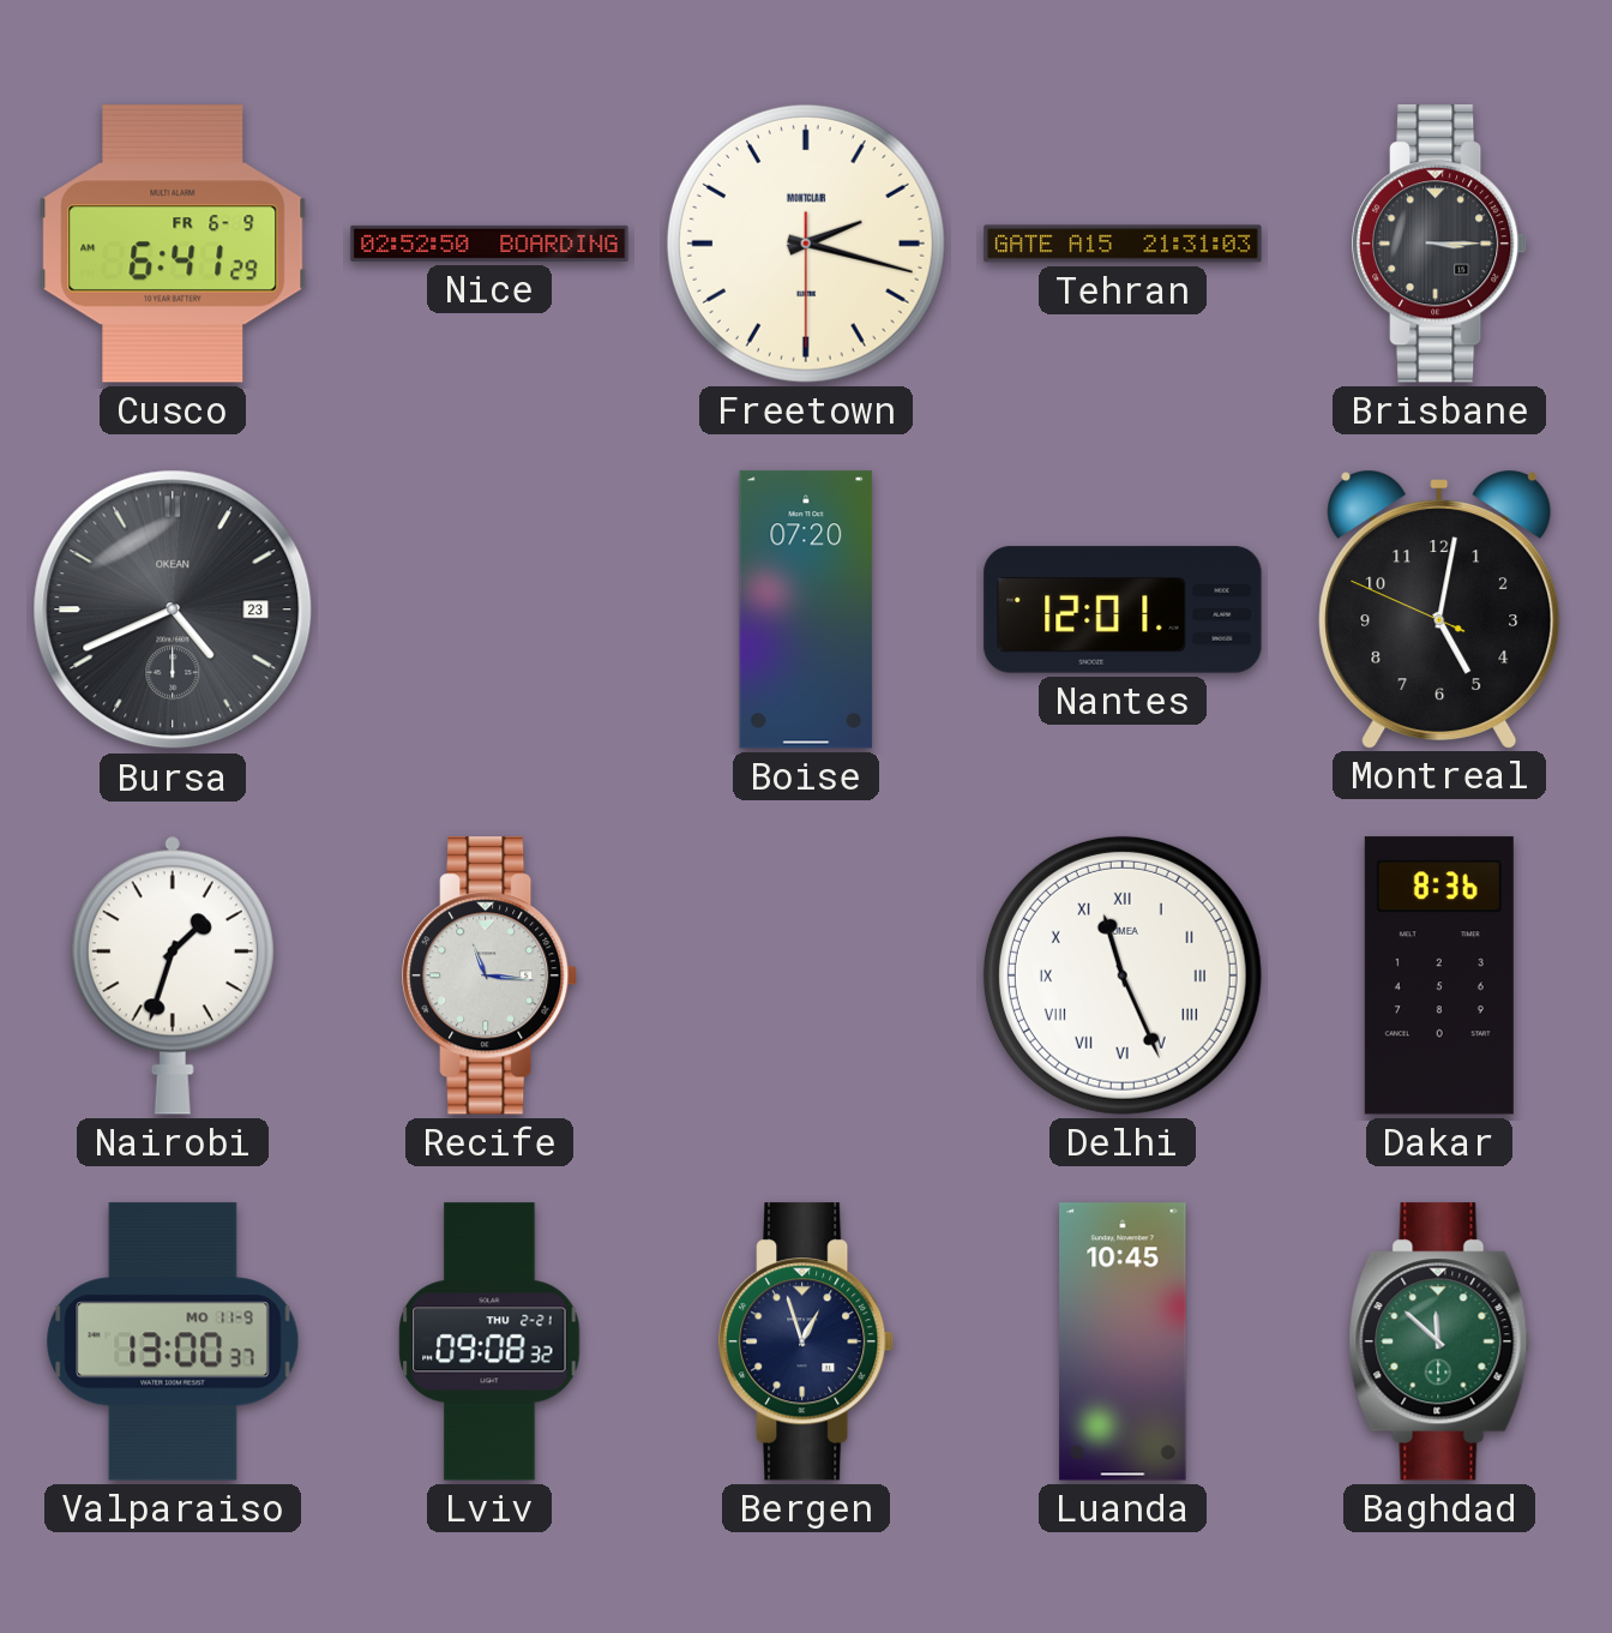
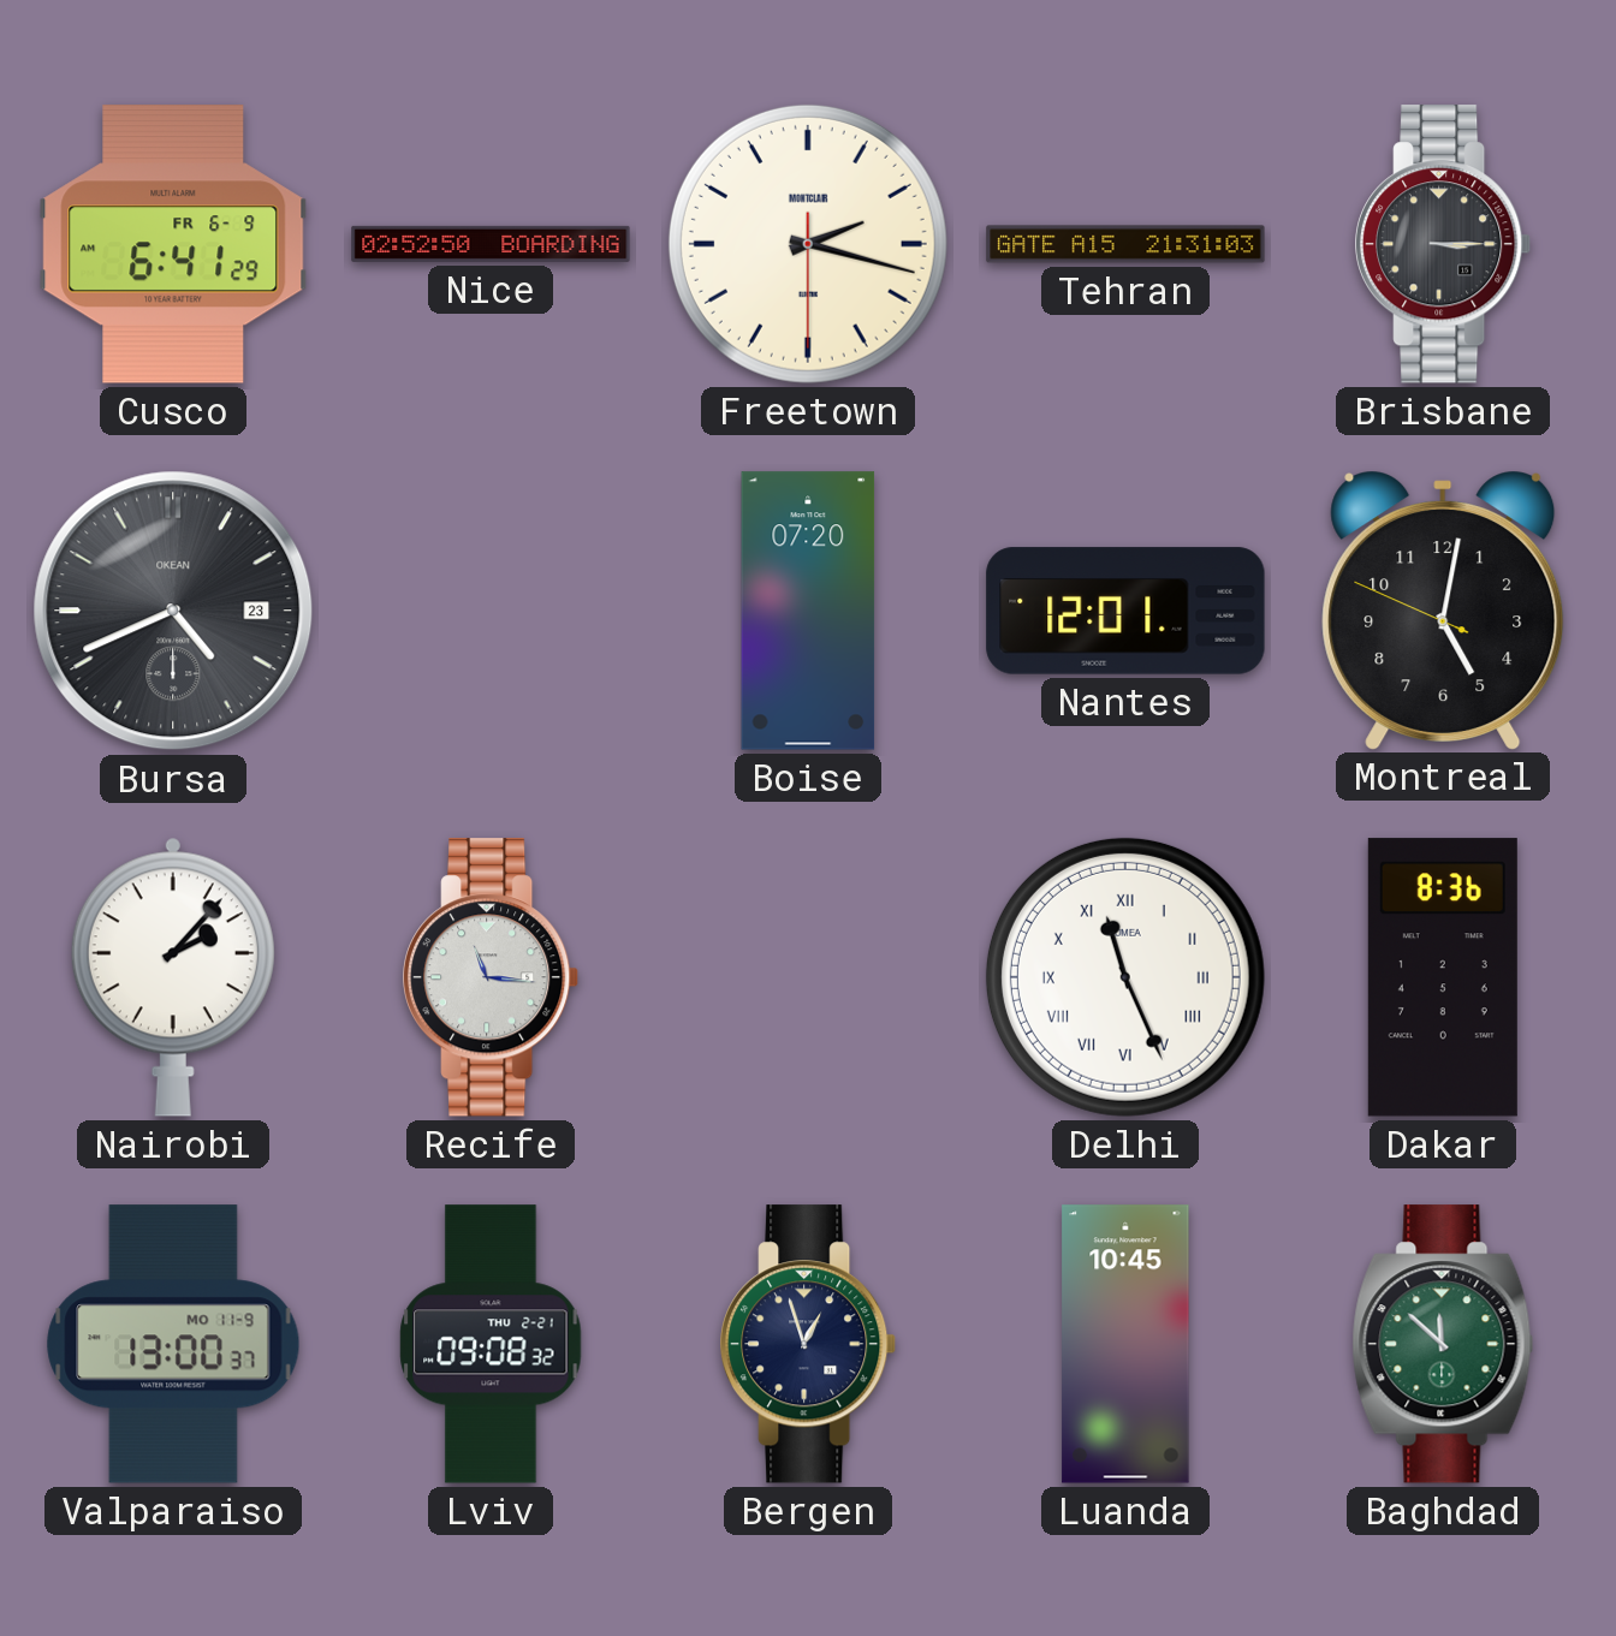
Nairobi: 1:33 -> 2:07
